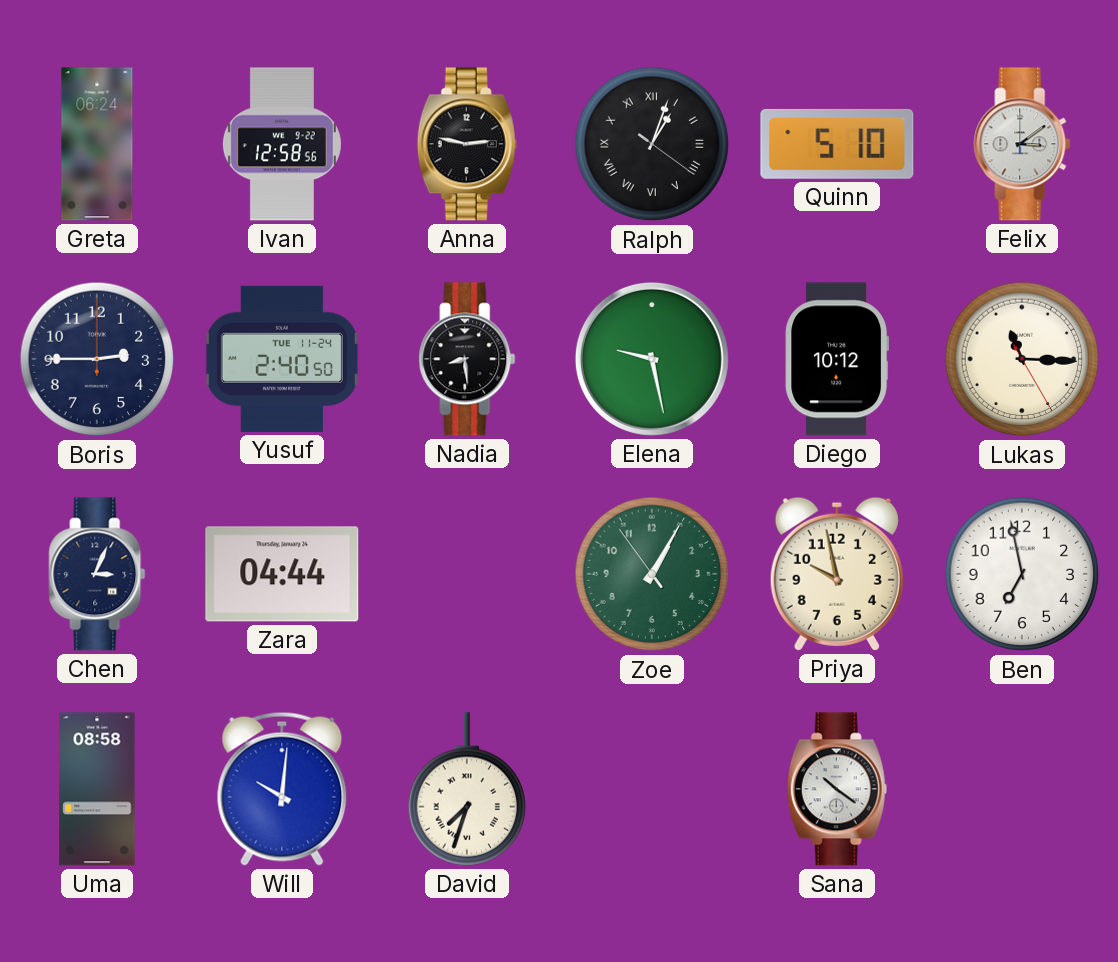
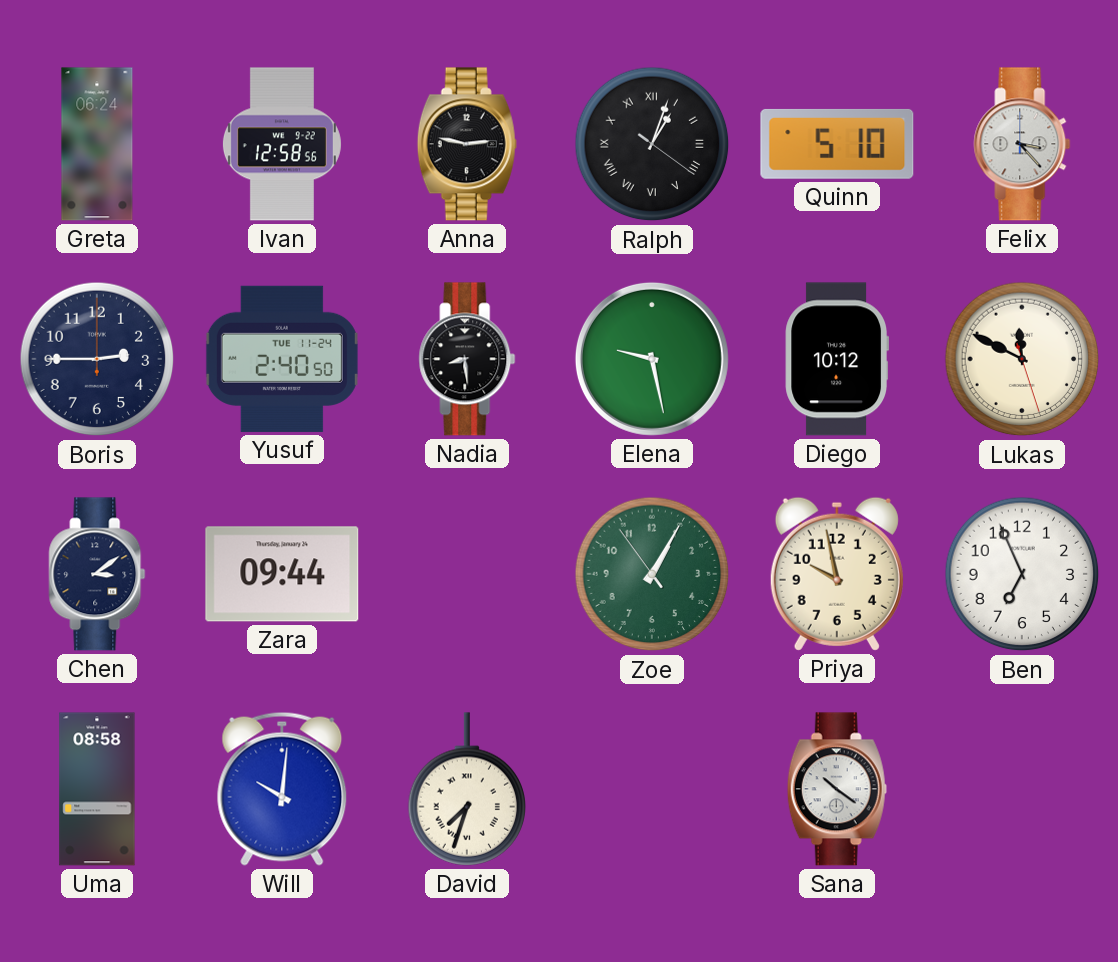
Felix: 3:09 -> 3:23
Lukas: 11:15 -> 11:49
Chen: 3:04 -> 3:09
Zara: 04:44 -> 09:44
Ben: 6:58 -> 6:56
